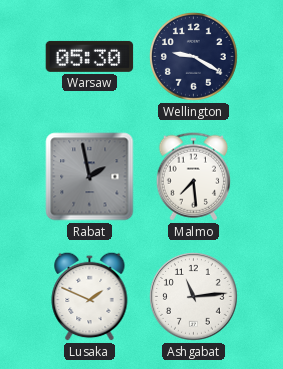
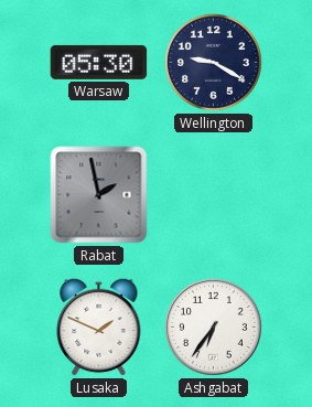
Malmo: 7:29 -> none
Ashgabat: 11:14 -> 6:36
